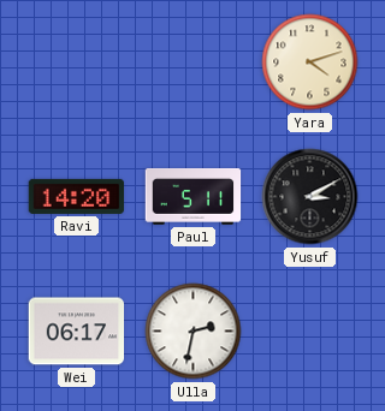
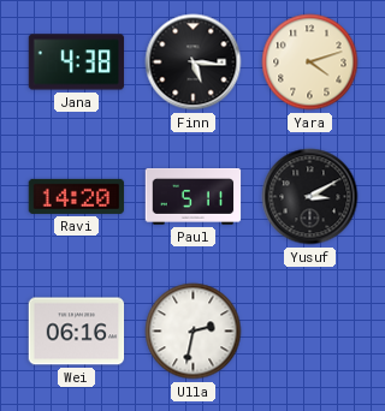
Jana: none -> 4:38
Finn: none -> 5:16
Wei: 06:17 -> 06:16
